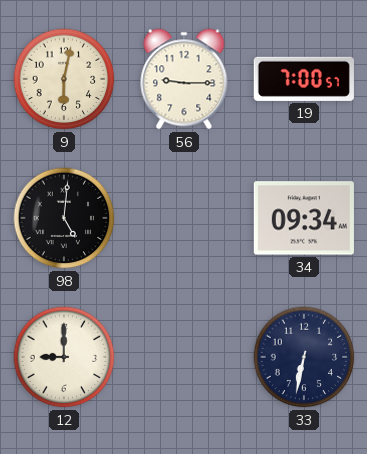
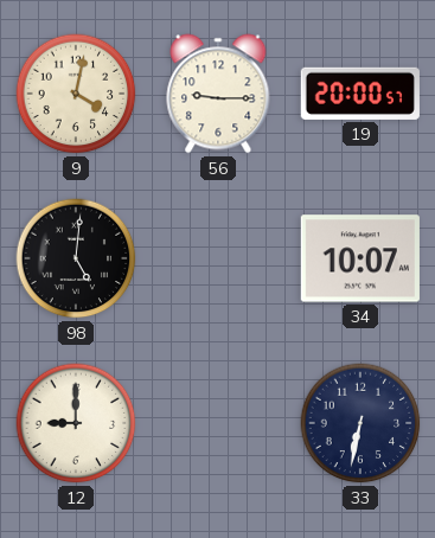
9: 6:02 -> 4:02
19: 7:00 -> 20:00
34: 09:34 -> 10:07
